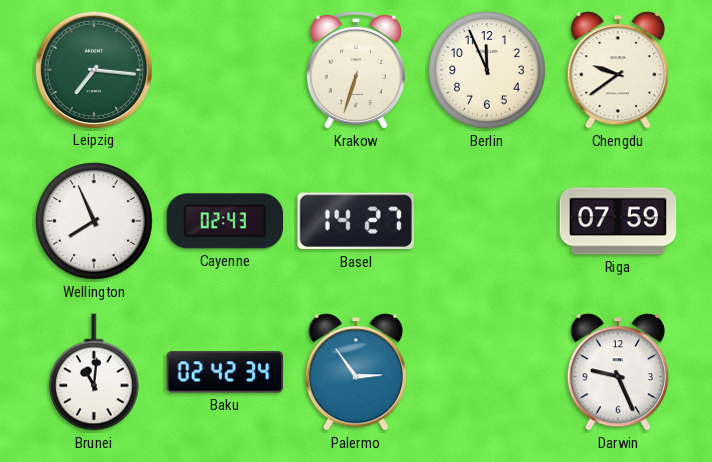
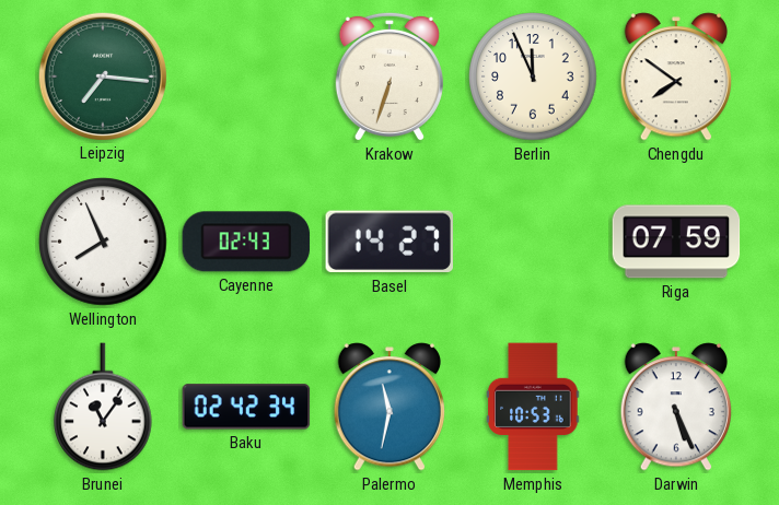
Chengdu: 9:39 -> 7:51
Brunei: 11:01 -> 11:06
Palermo: 2:54 -> 11:32
Memphis: none -> 10:53
Darwin: 9:26 -> 5:26
